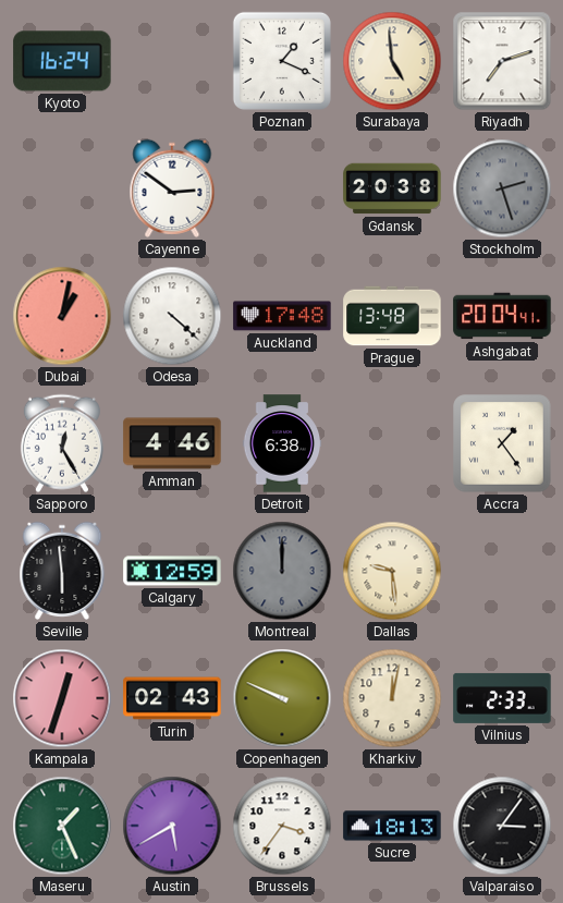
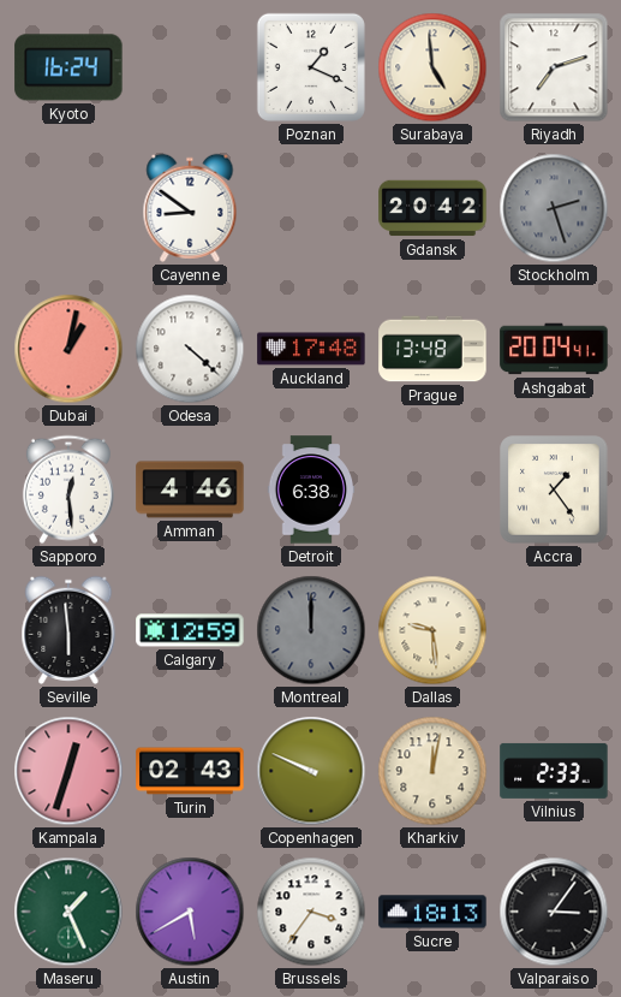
Cayenne: 2:51 -> 8:51
Gdansk: 20:38 -> 20:42
Sapporo: 12:25 -> 12:29
